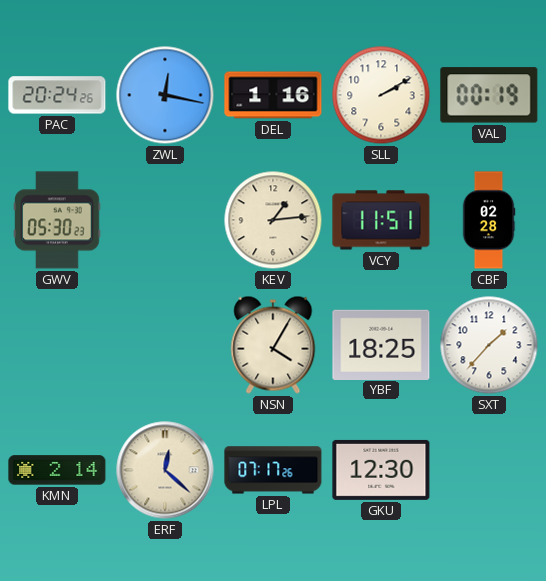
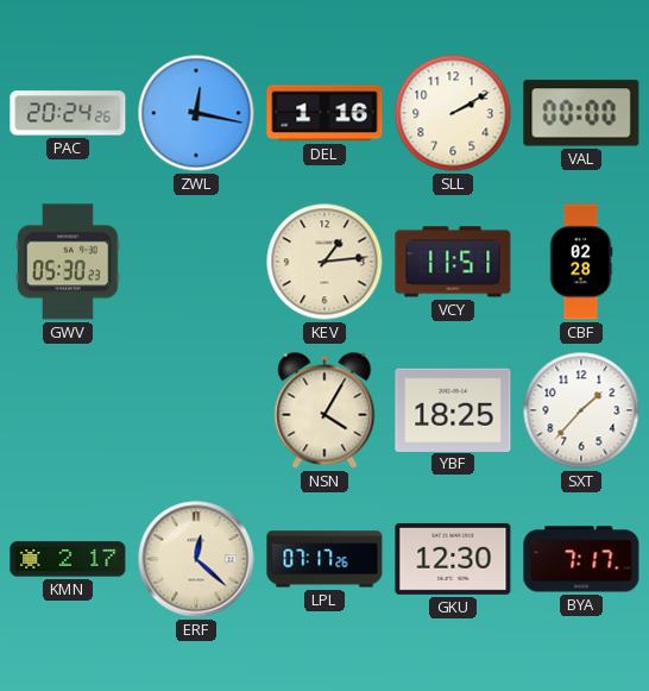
VAL: 00:19 -> 00:00
KMN: 2:14 -> 2:17
BYA: none -> 7:17
